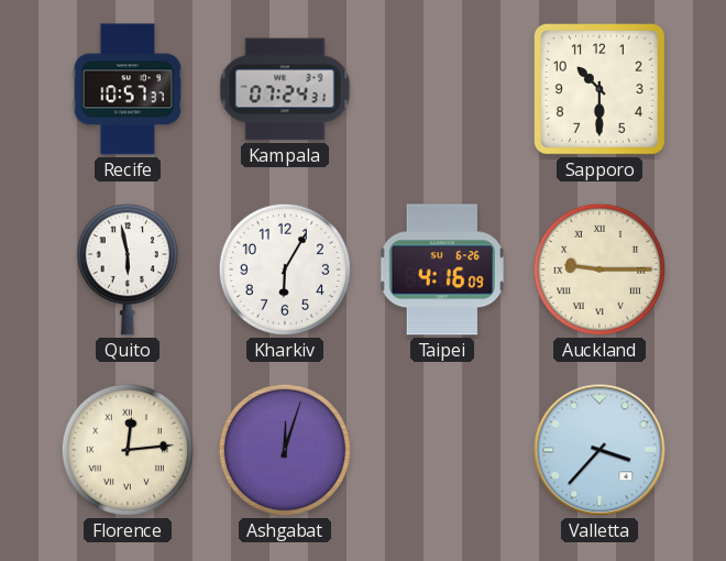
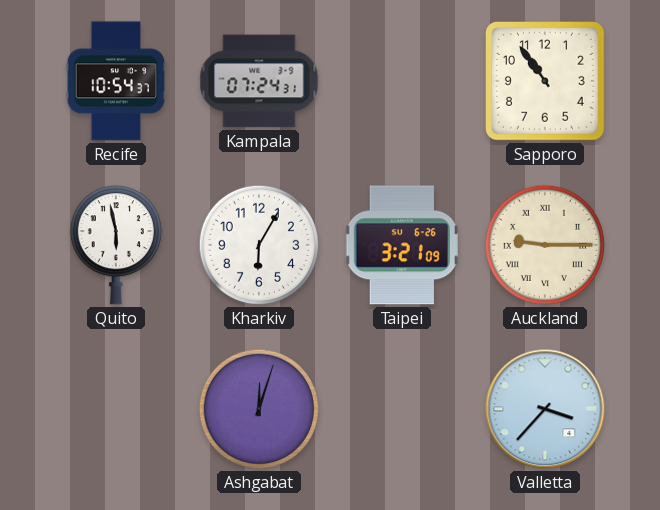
Recife: 10:57 -> 10:54
Sapporo: 10:30 -> 10:54
Taipei: 4:16 -> 3:21
Florence: 12:14 -> none
